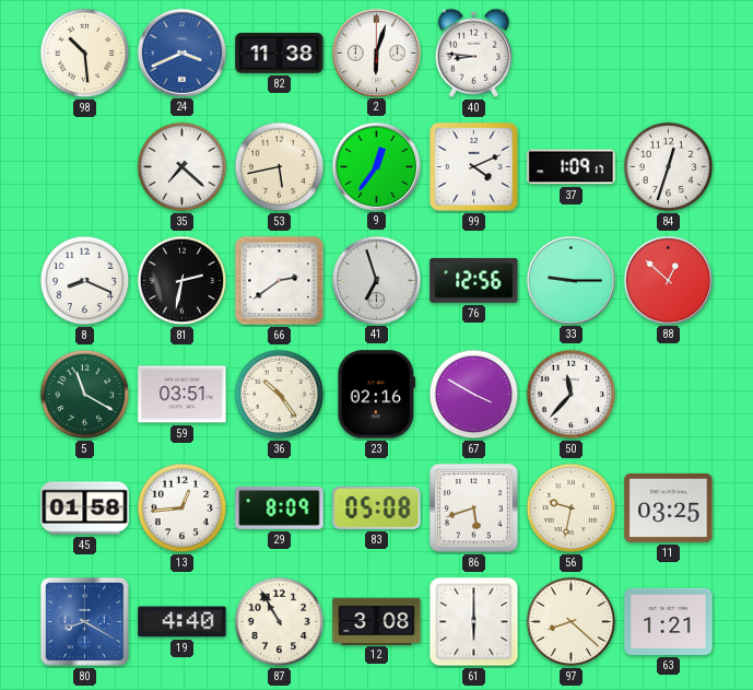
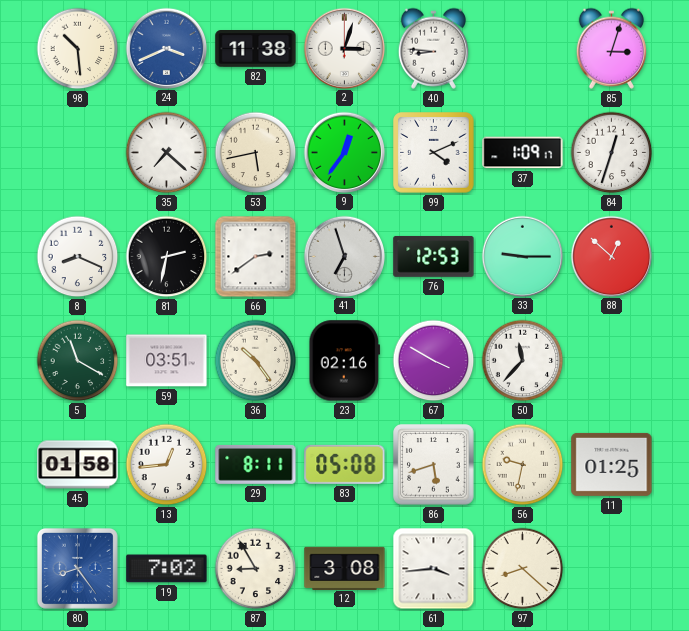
2: 6:03 -> 3:03
85: none -> 3:03
76: 12:56 -> 12:53
29: 8:09 -> 8:11
11: 03:25 -> 01:25
80: 8:20 -> 8:24
19: 4:40 -> 7:02
87: 10:55 -> 8:55
61: 6:00 -> 3:44
63: 1:21 -> none
